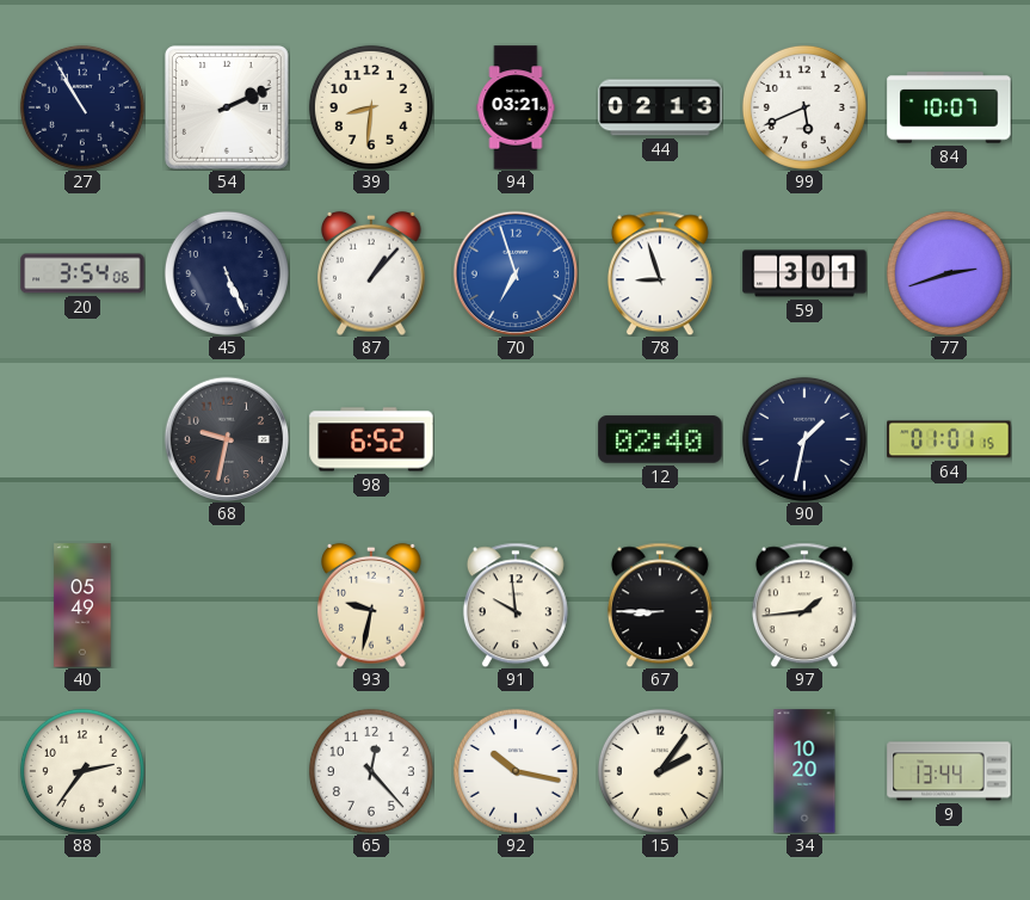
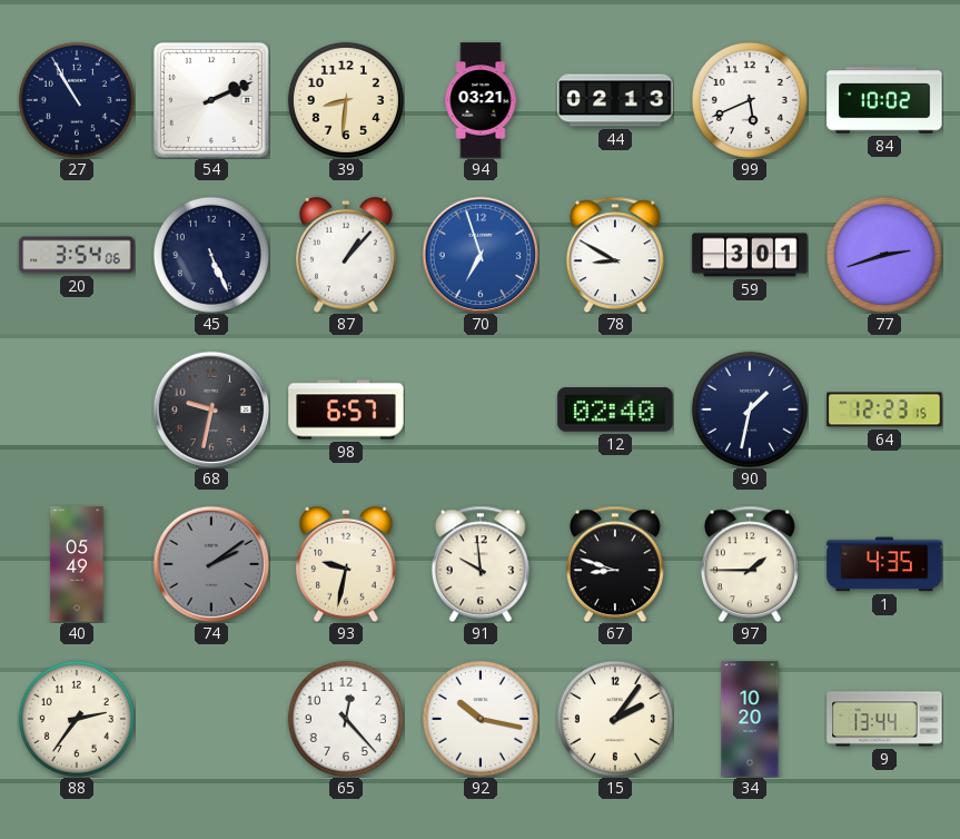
84: 10:07 -> 10:02
78: 8:57 -> 8:50
98: 6:52 -> 6:57
64: 01:01 -> 12:23
74: none -> 2:09
67: 8:45 -> 8:48
97: 1:44 -> 1:45
1: none -> 4:35
